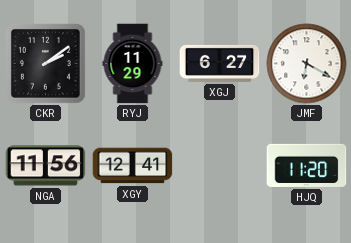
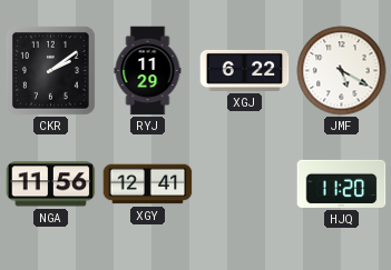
XGJ: 6:27 -> 6:22
JMF: 6:20 -> 5:20
